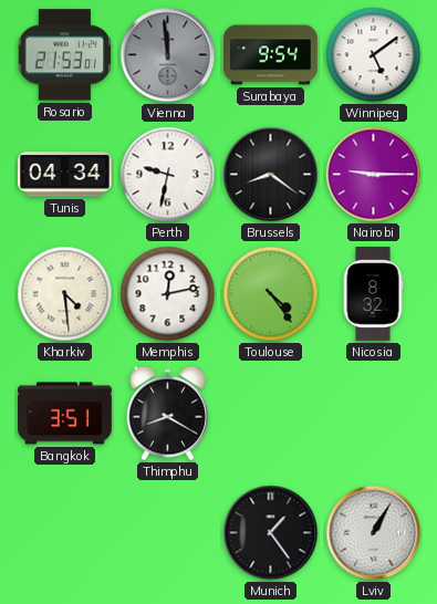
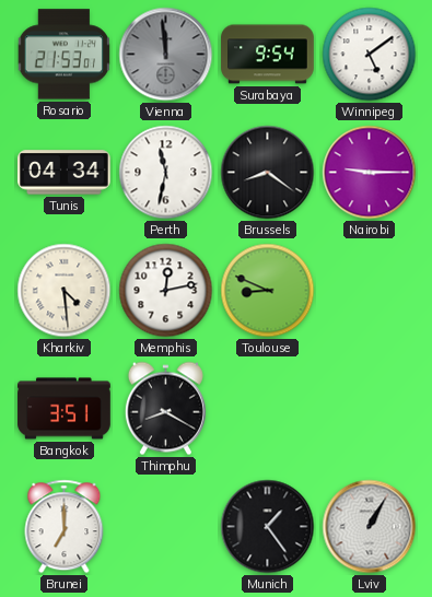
Perth: 9:32 -> 11:32
Toulouse: 4:24 -> 8:49
Nicosia: 8:32 -> none
Brunei: none -> 7:00
